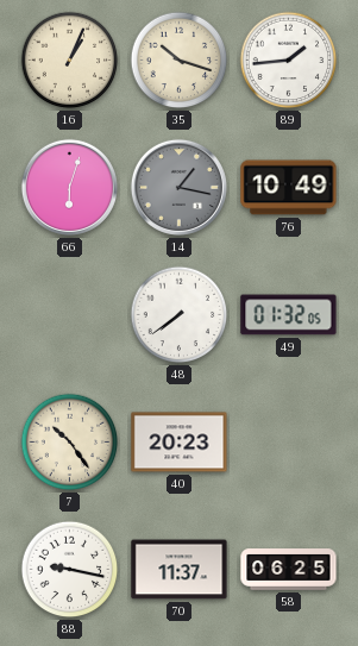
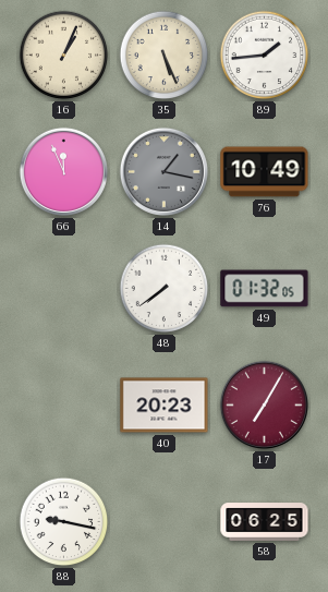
35: 10:18 -> 5:26
66: 6:03 -> 11:56
7: 10:24 -> none
17: none -> 7:05
70: 11:37 -> none
